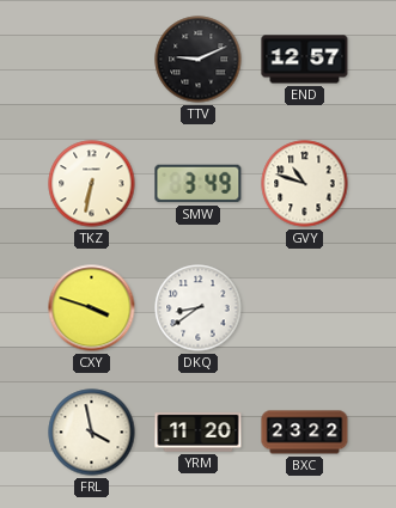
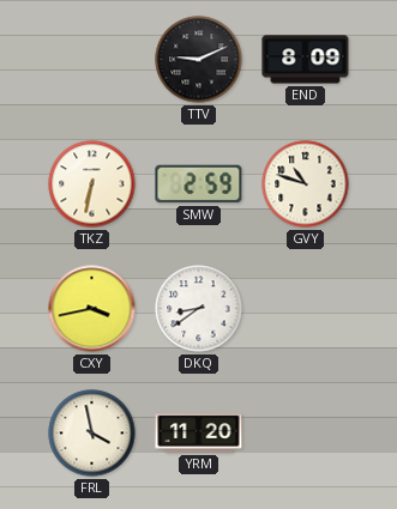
END: 12:57 -> 8:09
SMW: 3:49 -> 2:59
CXY: 3:48 -> 3:43
BXC: 23:22 -> none
